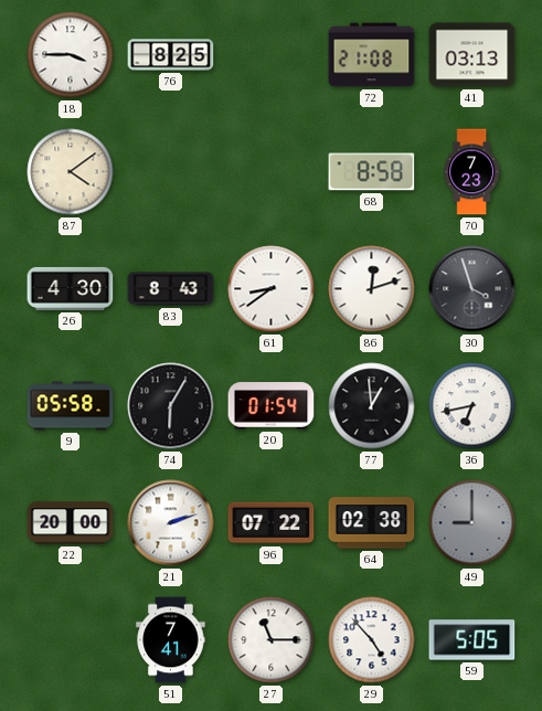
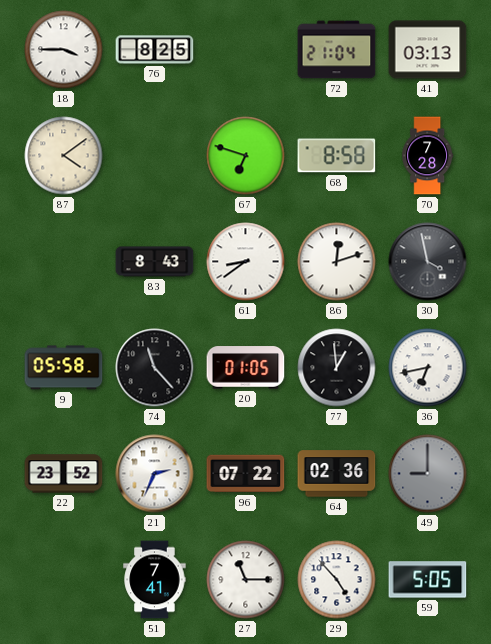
72: 21:08 -> 21:04
67: none -> 6:48
70: 7:23 -> 7:28
26: 4:30 -> none
30: 3:57 -> 3:58
74: 6:05 -> 11:23
20: 01:54 -> 01:05
22: 20:00 -> 23:52
21: 2:12 -> 2:34
64: 02:38 -> 02:36
